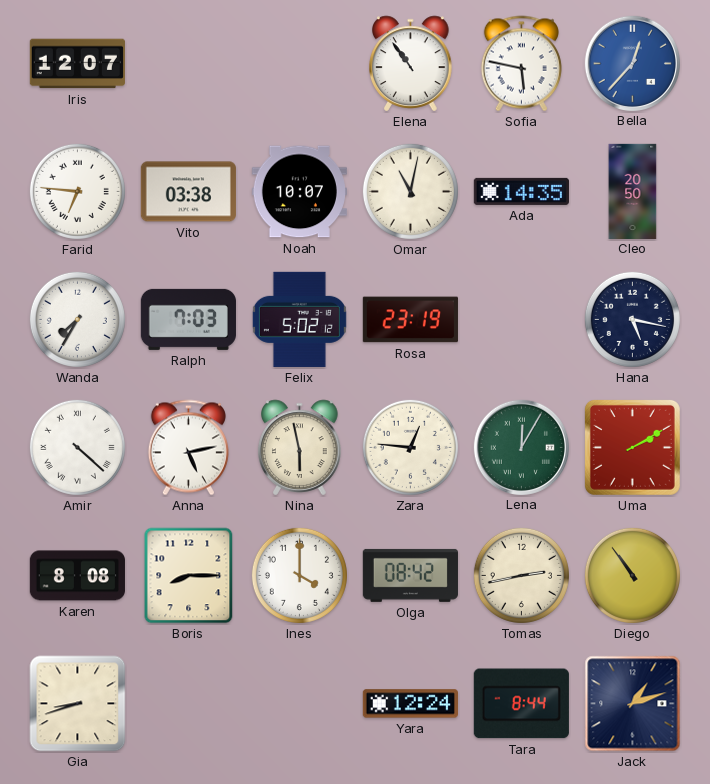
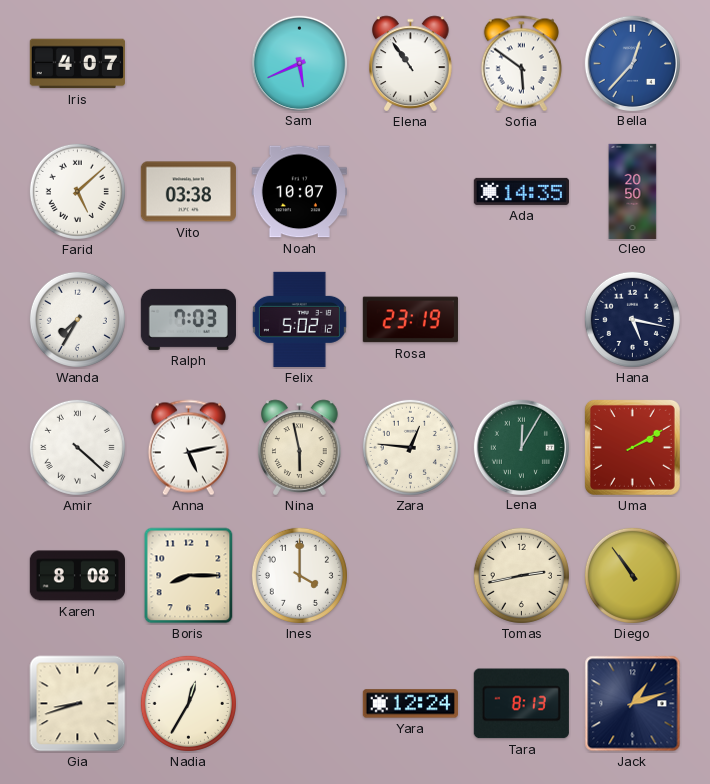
Iris: 12:07 -> 4:07
Sam: none -> 5:41
Sofia: 5:47 -> 5:51
Farid: 6:46 -> 5:08
Omar: 11:02 -> none
Olga: 08:42 -> none
Nadia: none -> 12:35
Tara: 8:44 -> 8:13
